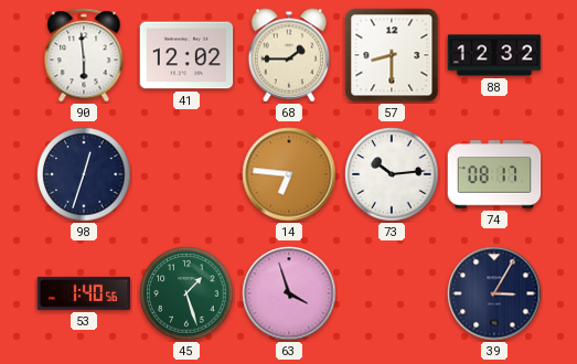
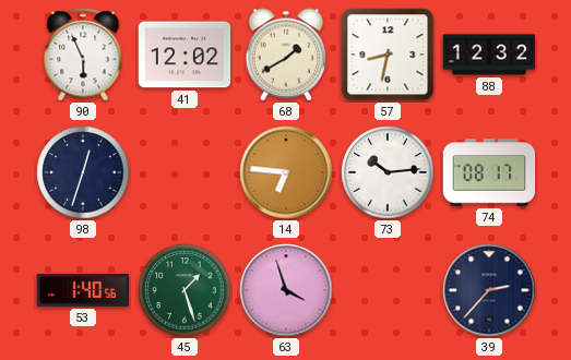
90: 5:59 -> 5:56
68: 1:45 -> 1:40
57: 8:30 -> 8:32
39: 3:05 -> 2:37
